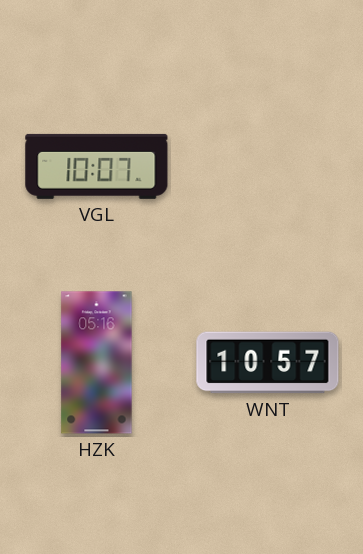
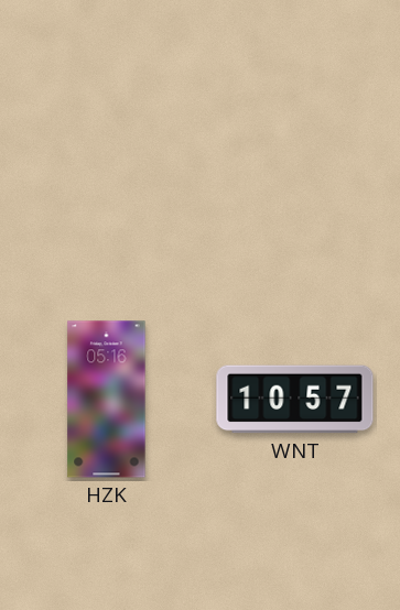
VGL: 10:07 -> none
